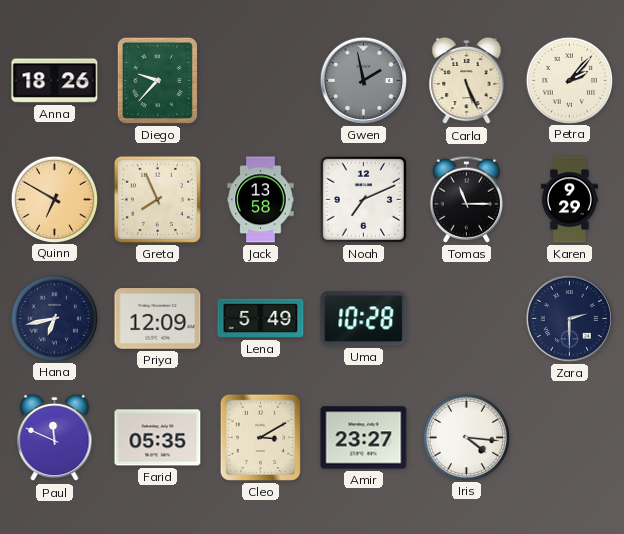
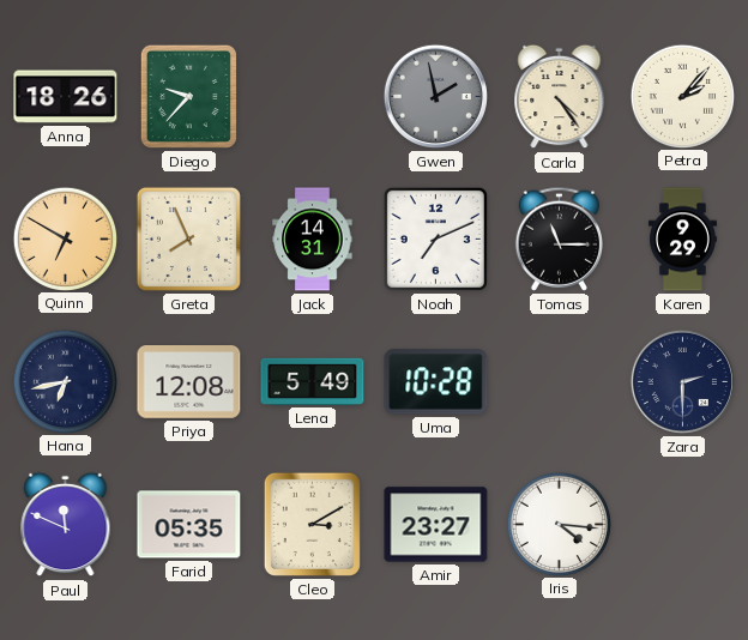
Carla: 5:26 -> 4:24
Jack: 13:58 -> 14:31
Priya: 12:09 -> 12:08
